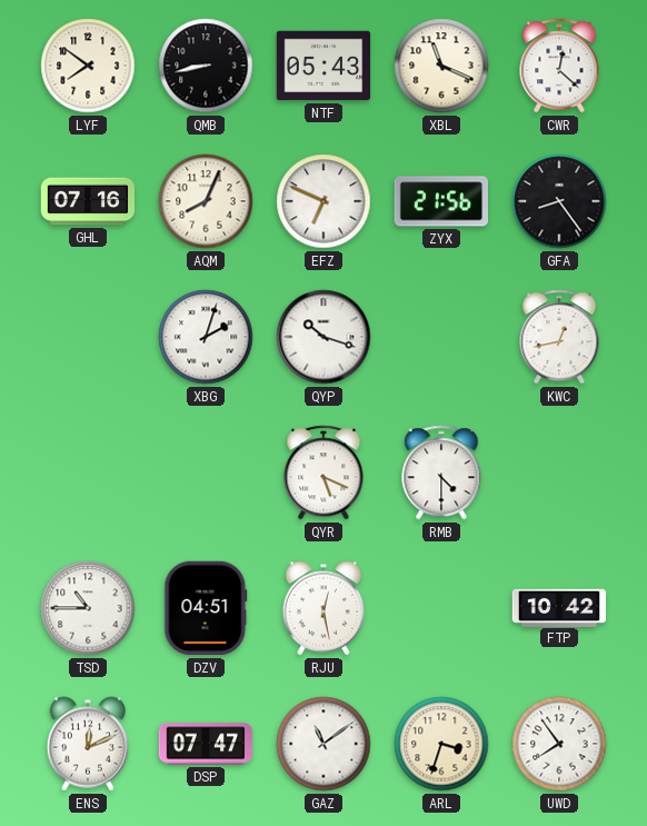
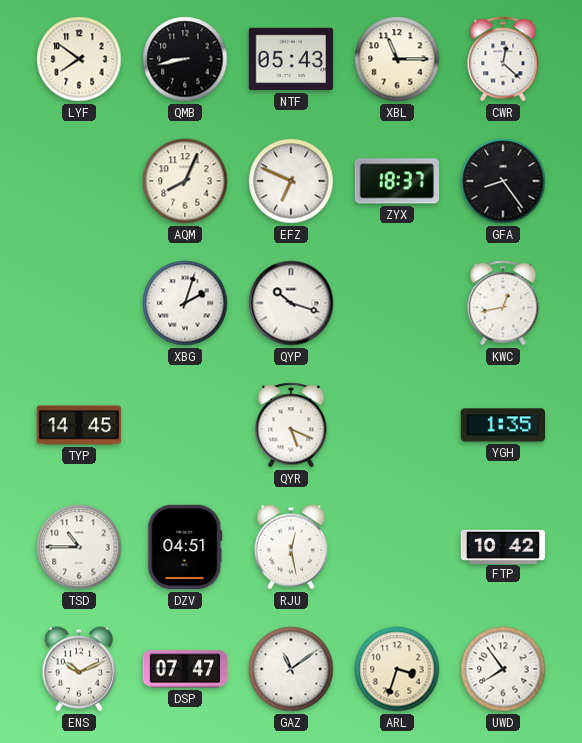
XBL: 11:19 -> 11:15
GHL: 07:16 -> none
ZYX: 21:56 -> 18:37
TYP: none -> 14:45
RMB: 4:30 -> none
YGH: none -> 1:35
ENS: 12:11 -> 10:11
